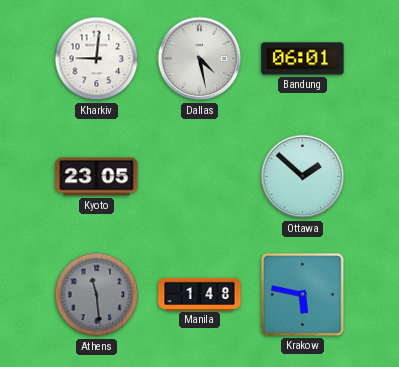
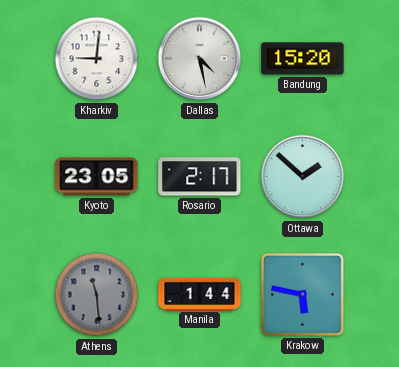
Bandung: 06:01 -> 15:20
Rosario: none -> 2:17
Manila: 1:48 -> 1:44
